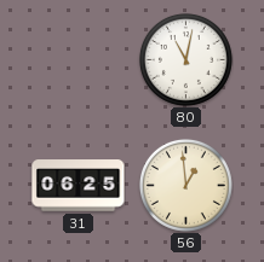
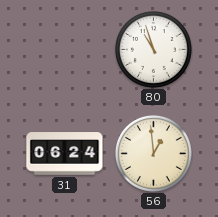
80: 11:02 -> 10:57
31: 06:25 -> 06:24
